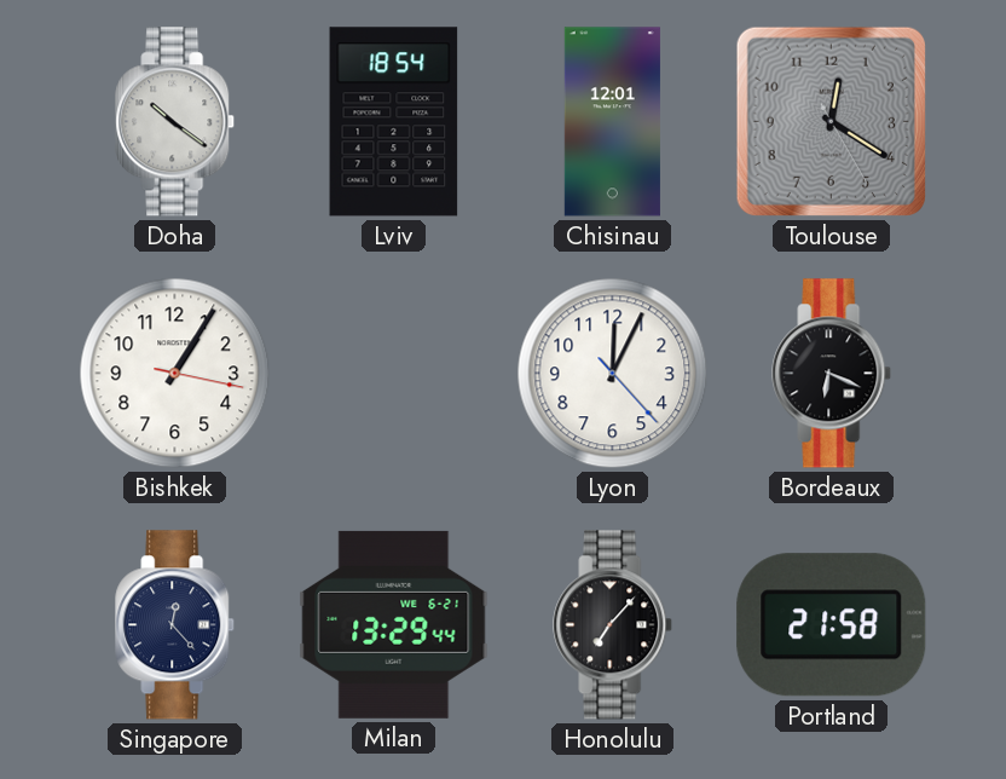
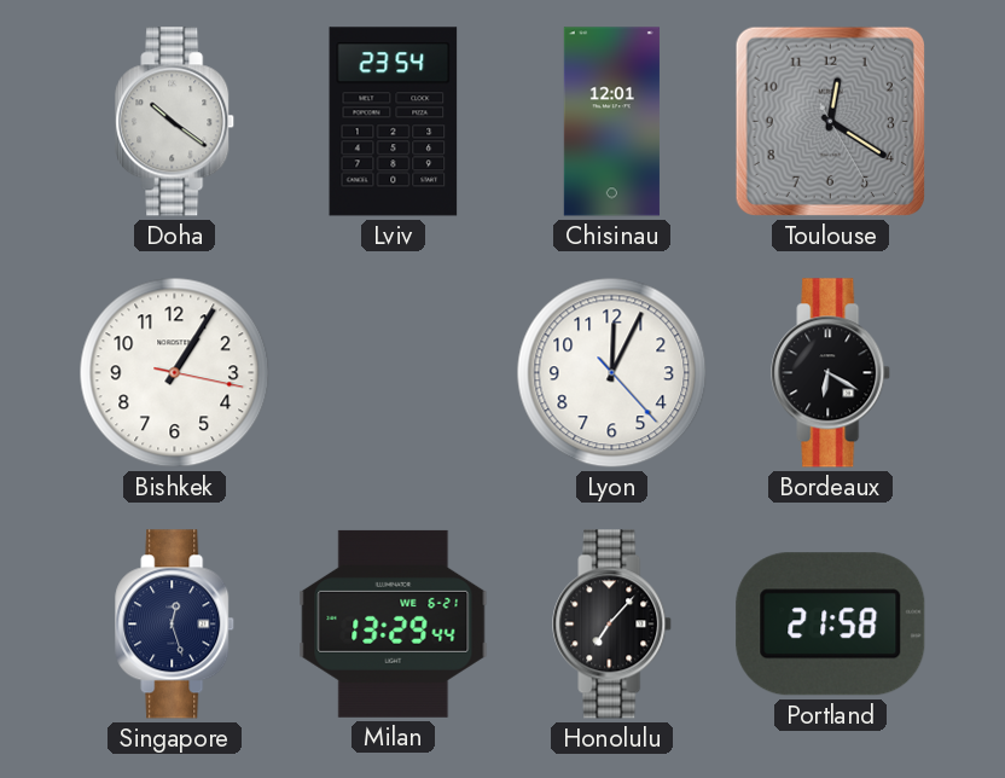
Lviv: 18:54 -> 23:54
Bordeaux: 6:19 -> 6:20
Singapore: 12:23 -> 12:27
